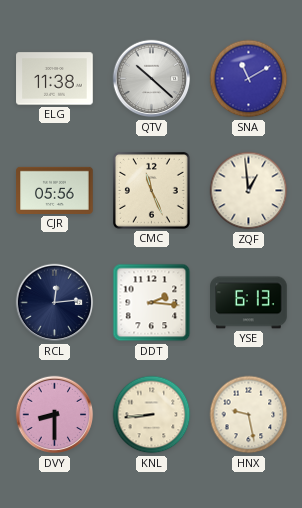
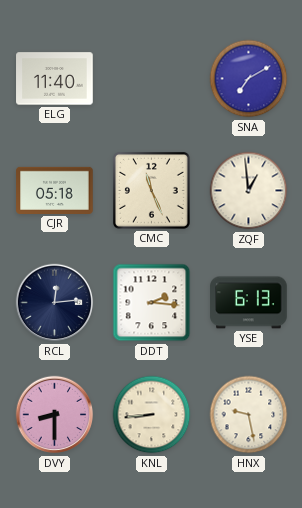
ELG: 11:38 -> 11:40
QTV: 10:22 -> none
SNA: 11:10 -> 7:10
CJR: 05:56 -> 05:18
